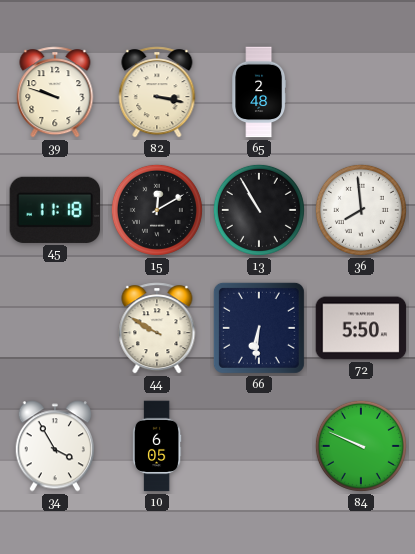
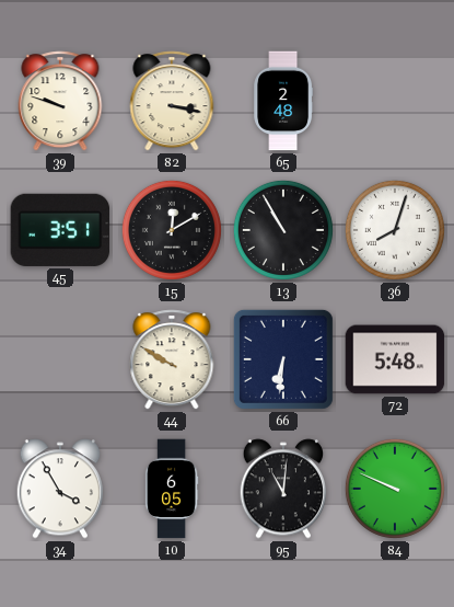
45: 11:18 -> 3:51
36: 7:59 -> 8:03
72: 5:50 -> 5:48
95: none -> 11:01
